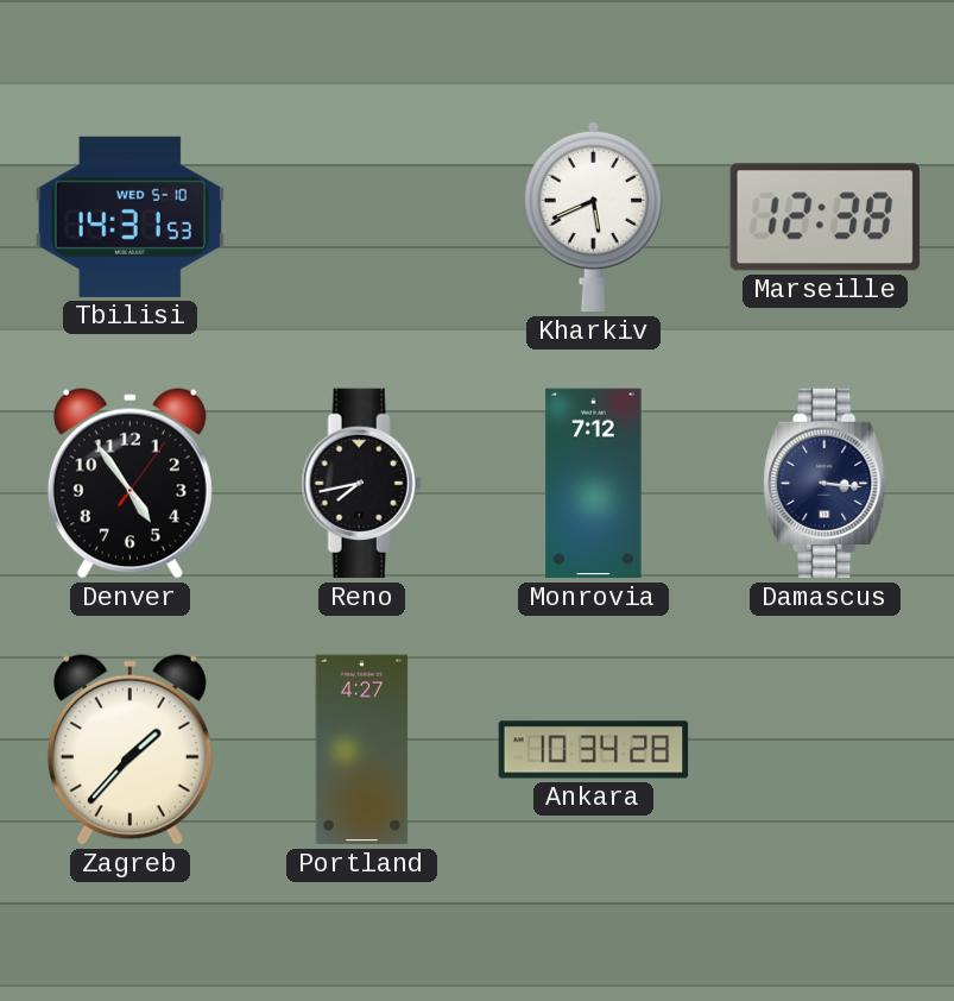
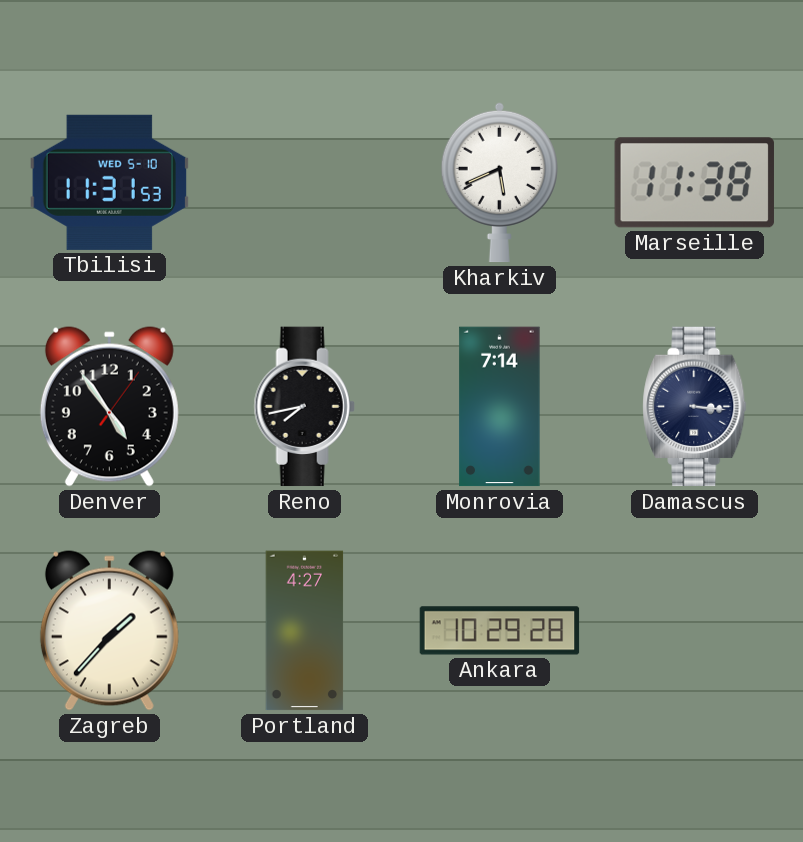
Tbilisi: 14:31 -> 11:31
Marseille: 12:38 -> 11:38
Monrovia: 7:12 -> 7:14
Ankara: 10:34 -> 10:29
